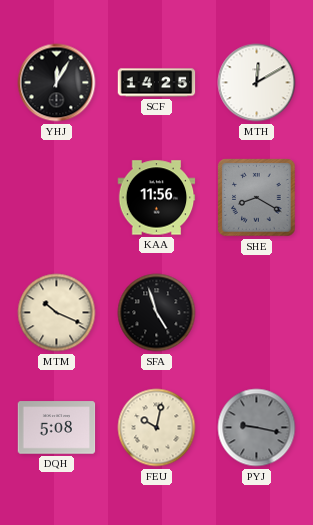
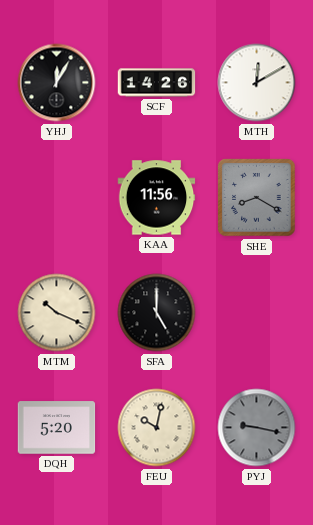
SCF: 14:25 -> 14:26
SFA: 4:57 -> 5:00
DQH: 5:08 -> 5:20
